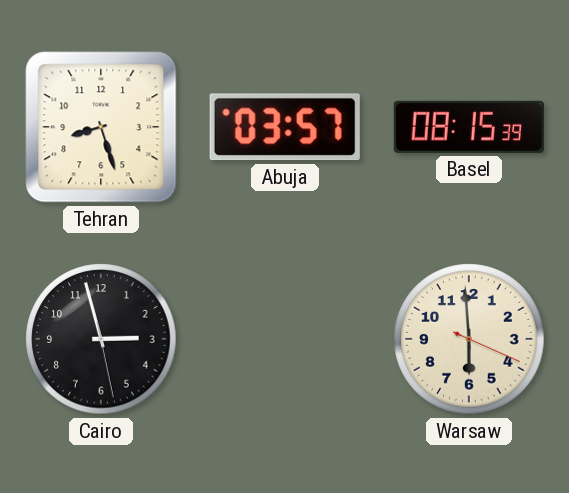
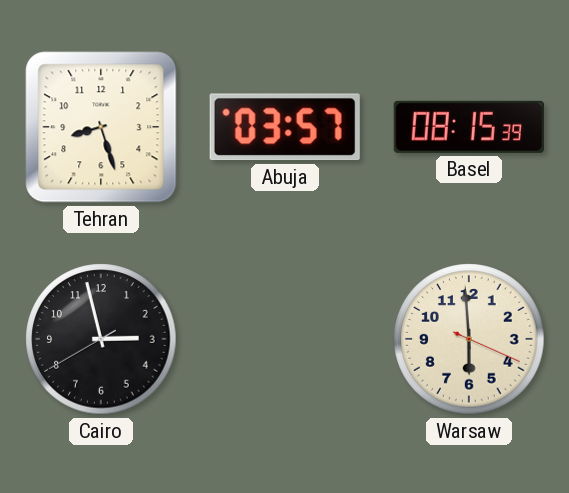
Cairo: 2:57:28 -> 2:57:40
